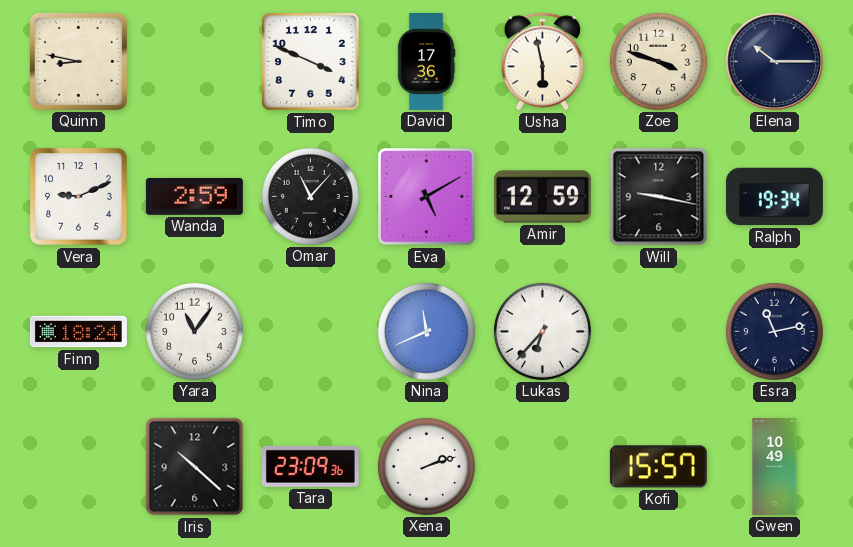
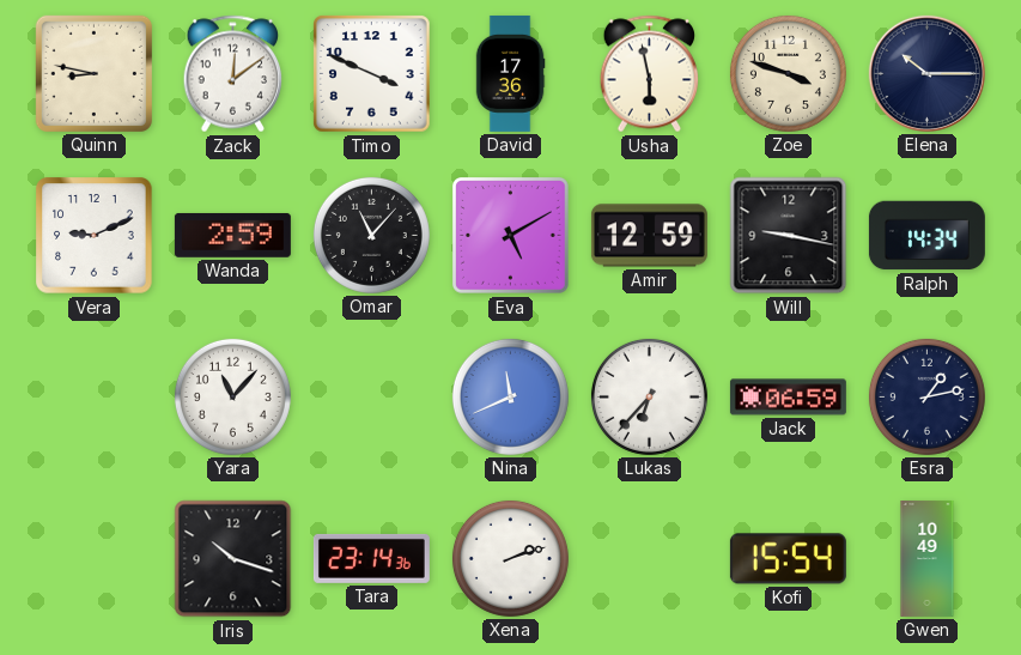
Zack: none -> 12:09
Ralph: 19:34 -> 14:34
Finn: 18:24 -> none
Yara: 11:06 -> 11:07
Jack: none -> 06:59
Esra: 11:13 -> 1:13
Iris: 10:22 -> 10:18
Tara: 23:09 -> 23:14
Kofi: 15:57 -> 15:54
